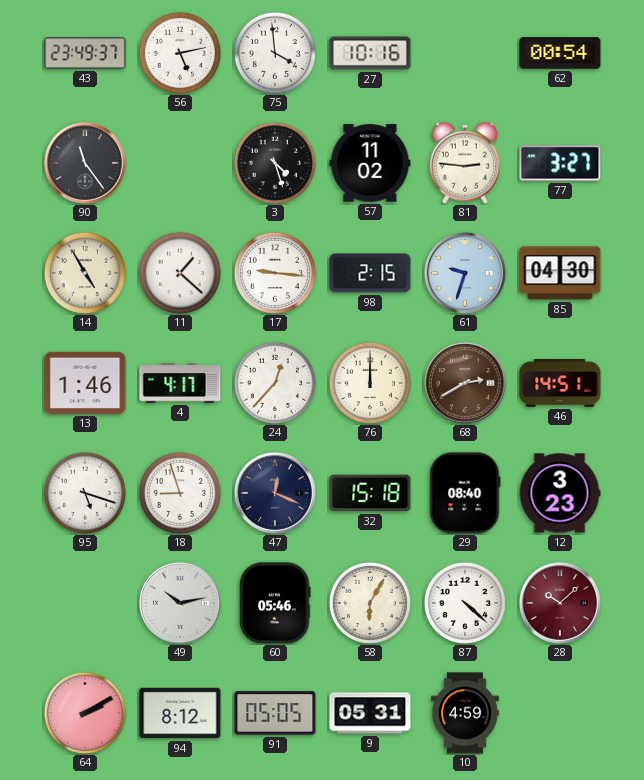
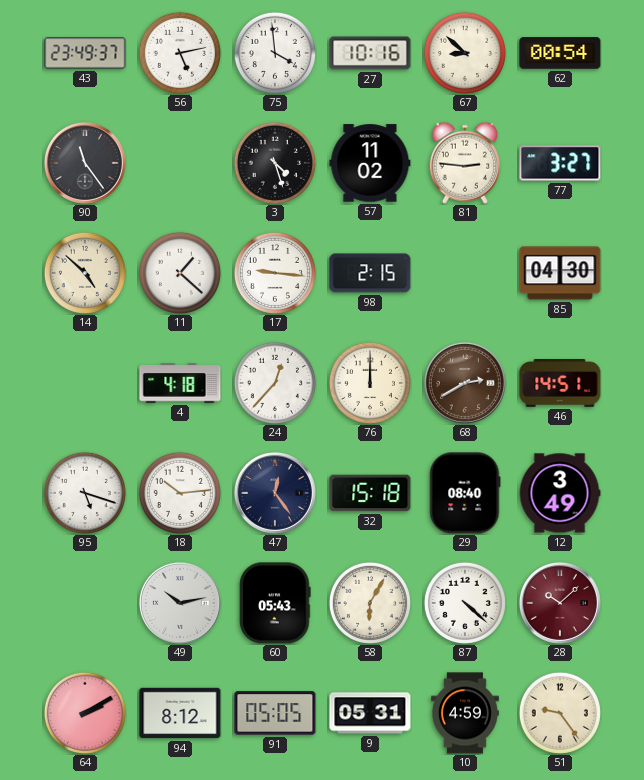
67: none -> 8:52
14: 4:55 -> 4:52
61: 9:33 -> none
13: 1:46 -> none
4: 4:17 -> 4:18
18: 8:57 -> 10:14
47: 12:19 -> 12:24
12: 3:23 -> 3:49
60: 05:46 -> 05:43
51: none -> 9:24
